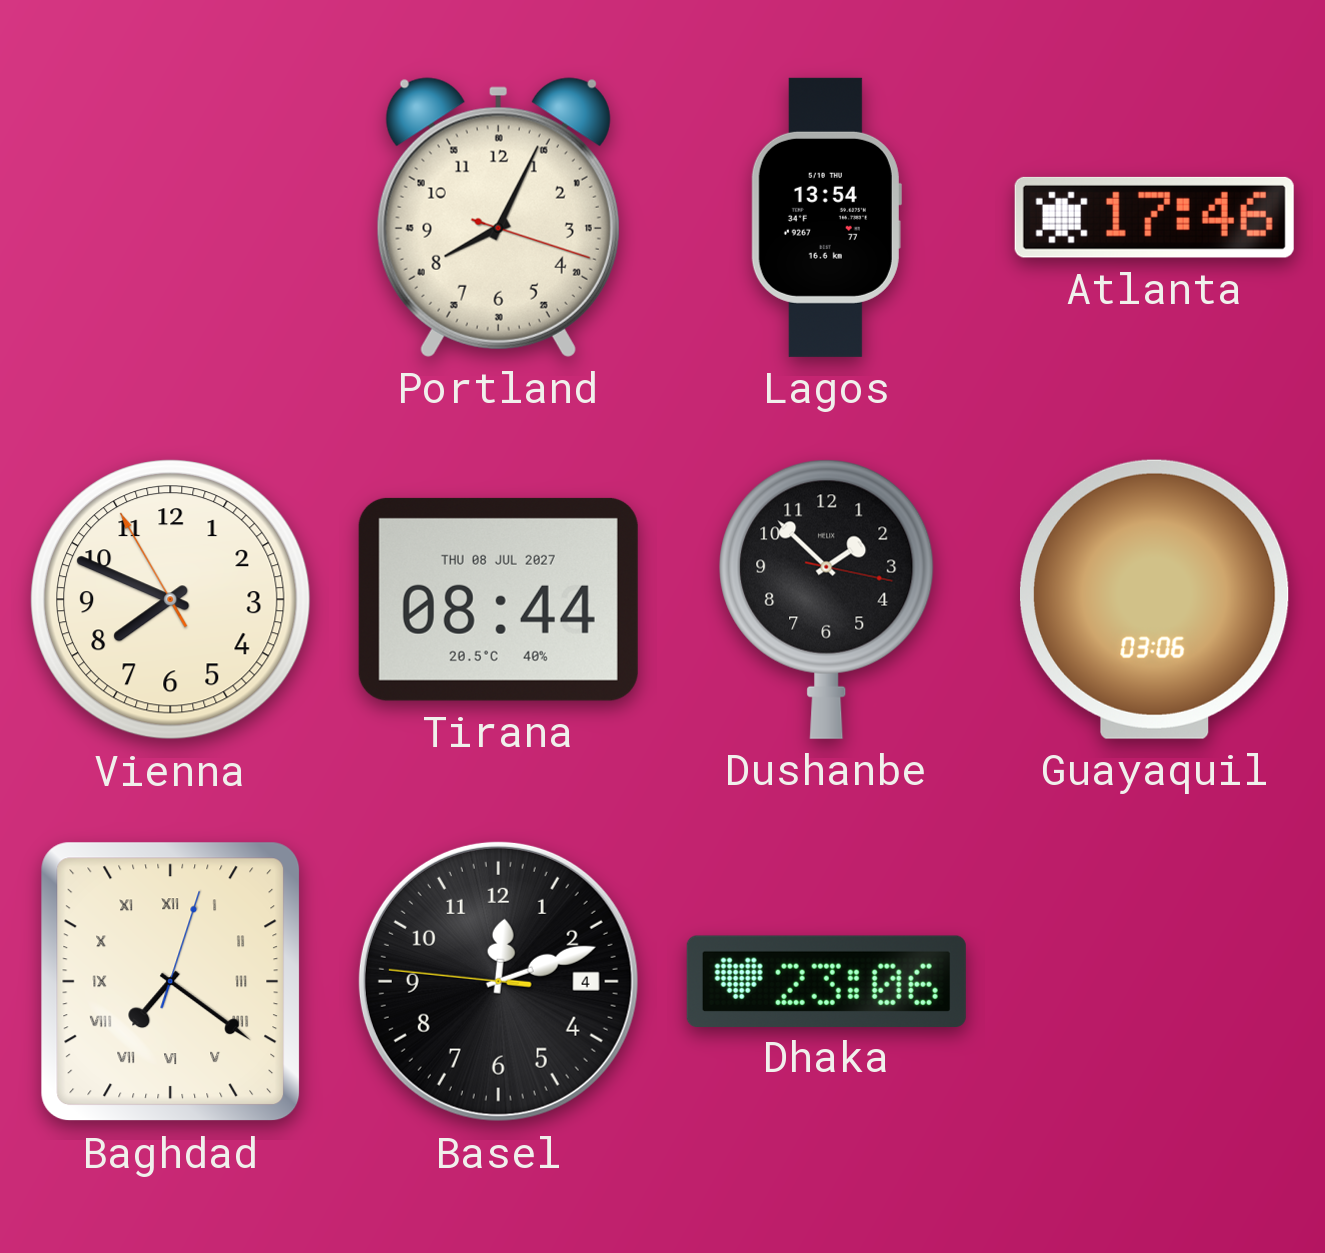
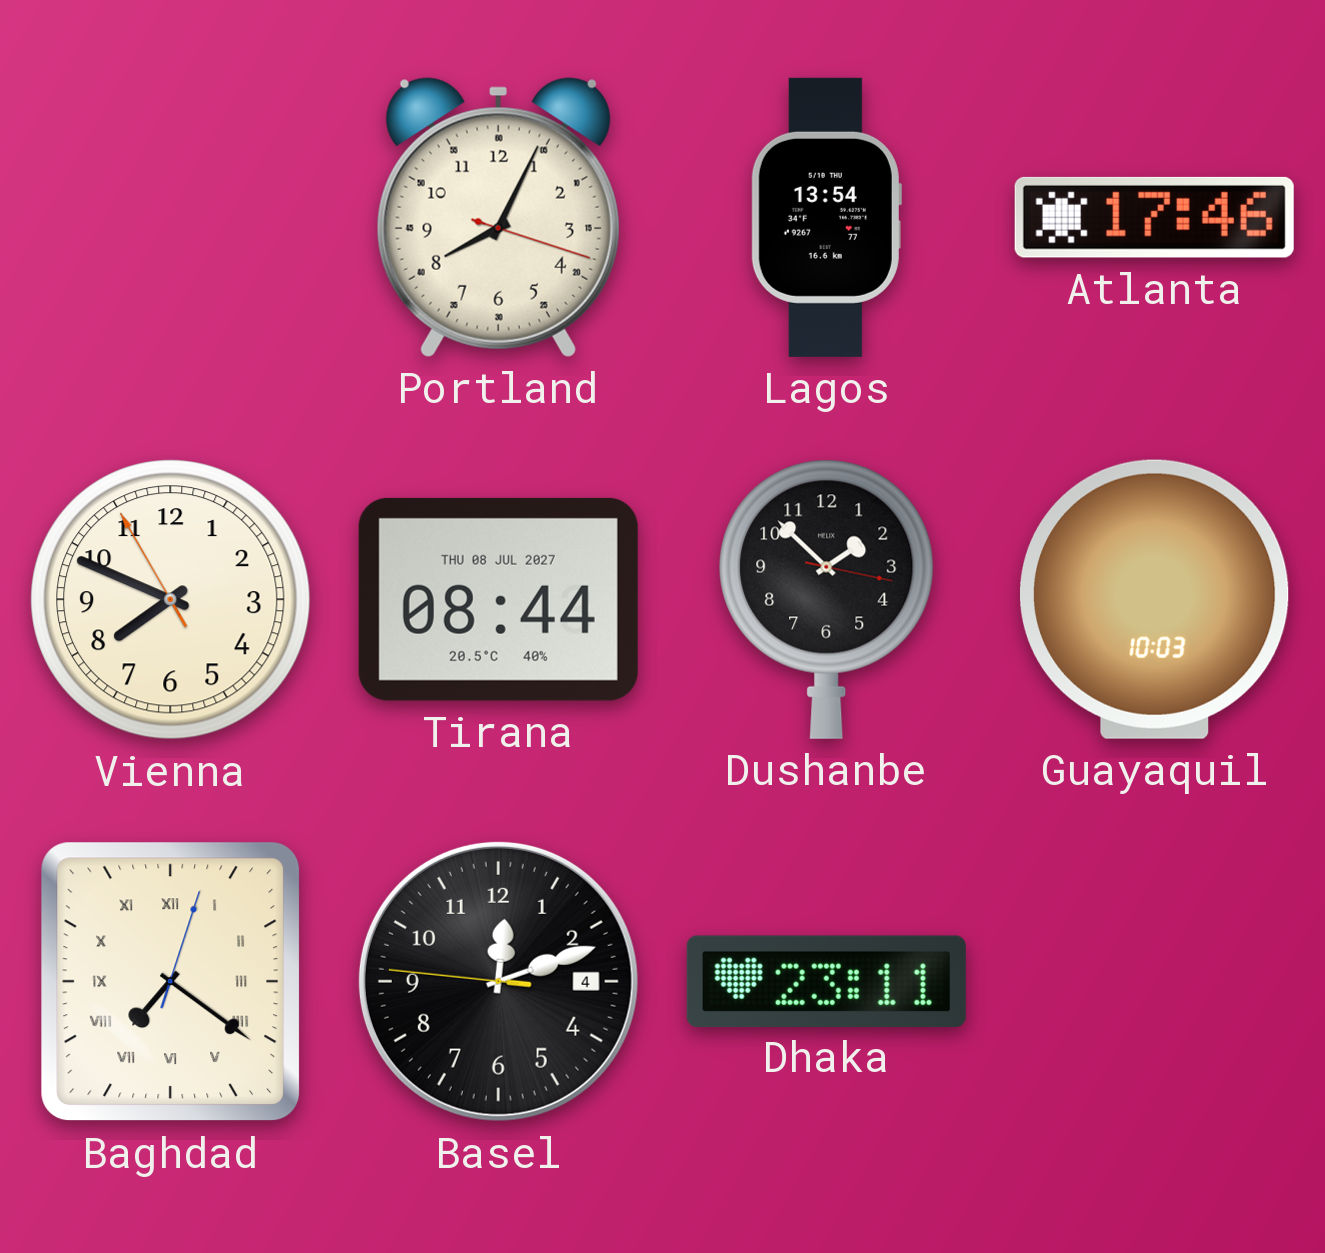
Guayaquil: 03:06 -> 10:03
Dhaka: 23:06 -> 23:11
